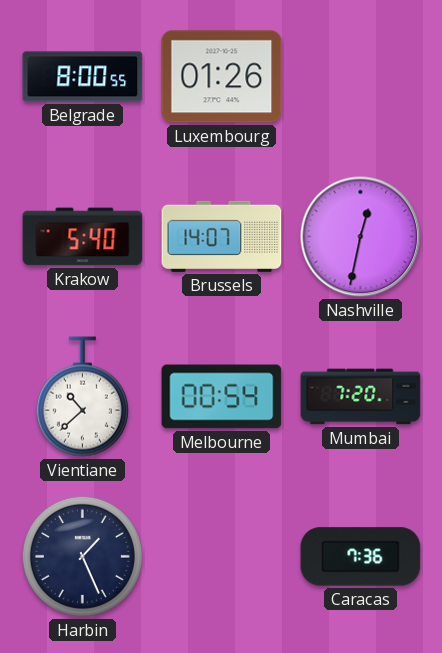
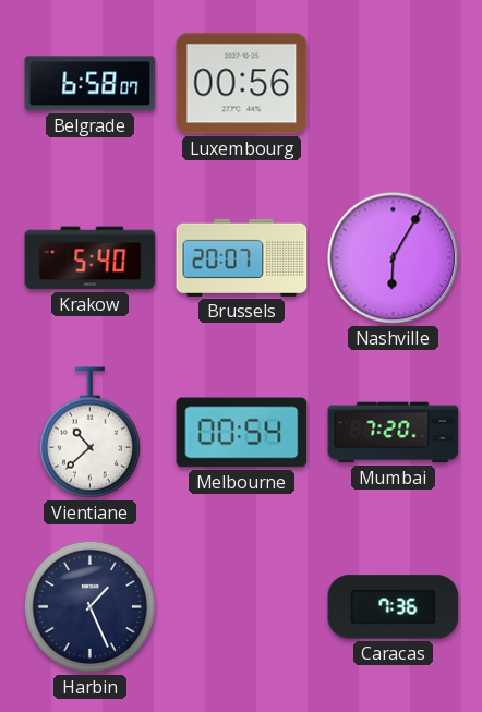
Belgrade: 8:00 -> 6:58
Luxembourg: 01:26 -> 00:56
Brussels: 14:07 -> 20:07
Nashville: 12:32 -> 6:05
